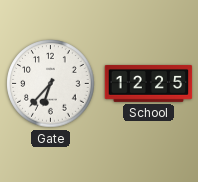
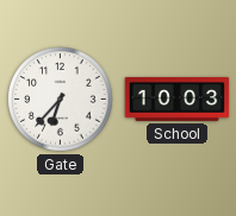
School: 12:25 -> 10:03
